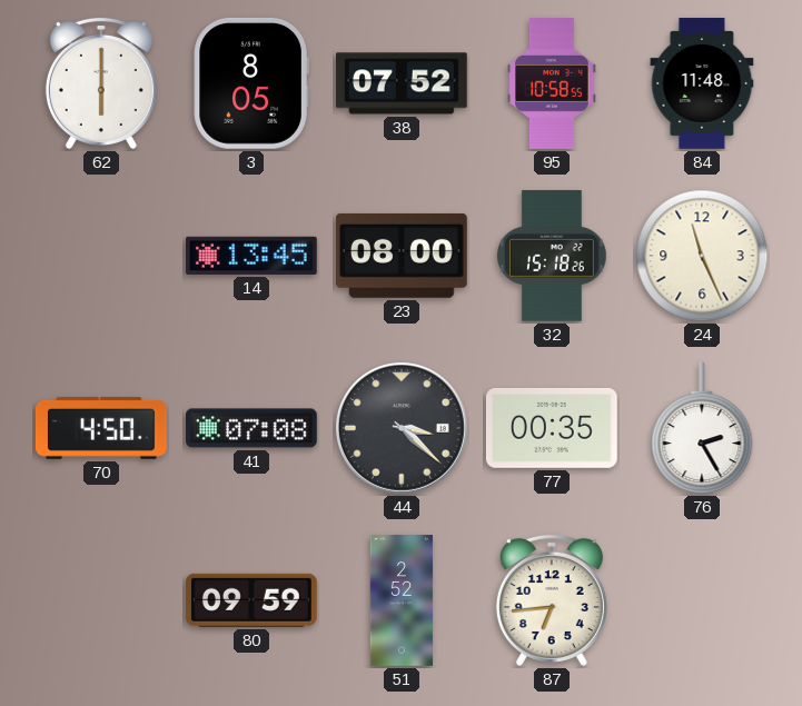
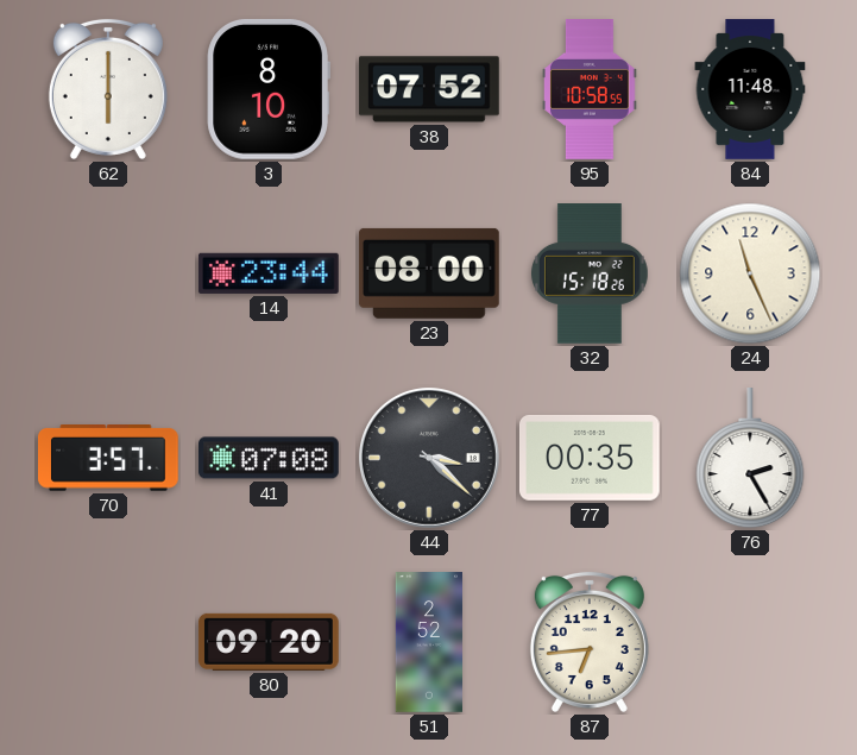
3: 8:05 -> 8:10
14: 13:45 -> 23:44
70: 4:50 -> 3:57
80: 09:59 -> 09:20
